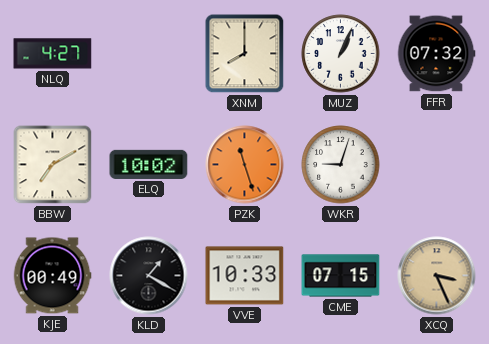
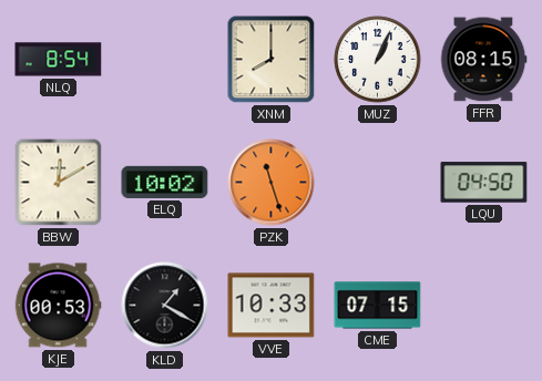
NLQ: 4:27 -> 8:54
FFR: 07:32 -> 08:15
BBW: 7:10 -> 12:10
WKR: 9:03 -> none
LQU: none -> 04:50
KJE: 00:49 -> 00:53
XCQ: 3:26 -> none
